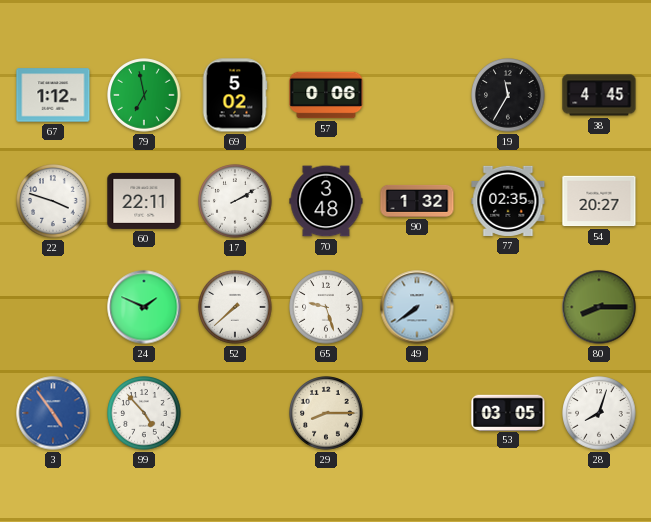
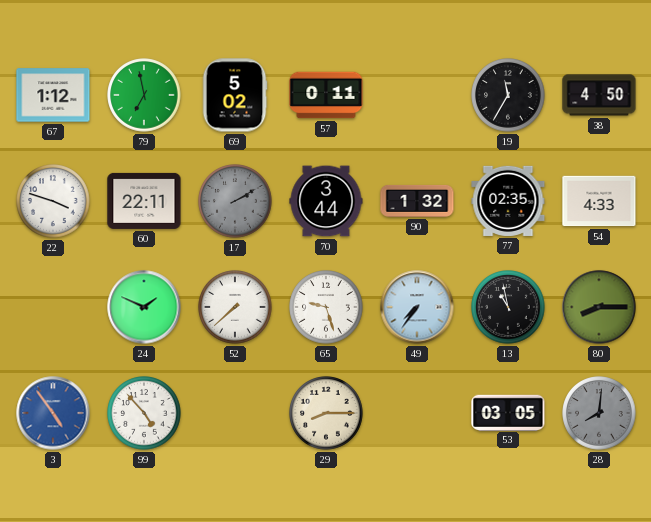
57: 0:06 -> 0:11
38: 4:45 -> 4:50
17 dial: white -> grey
70: 3:48 -> 3:44
54: 20:27 -> 4:33
49: 7:39 -> 7:36
13: none -> 10:58
28: 8:03 -> 8:01
28 dial: white -> grey
